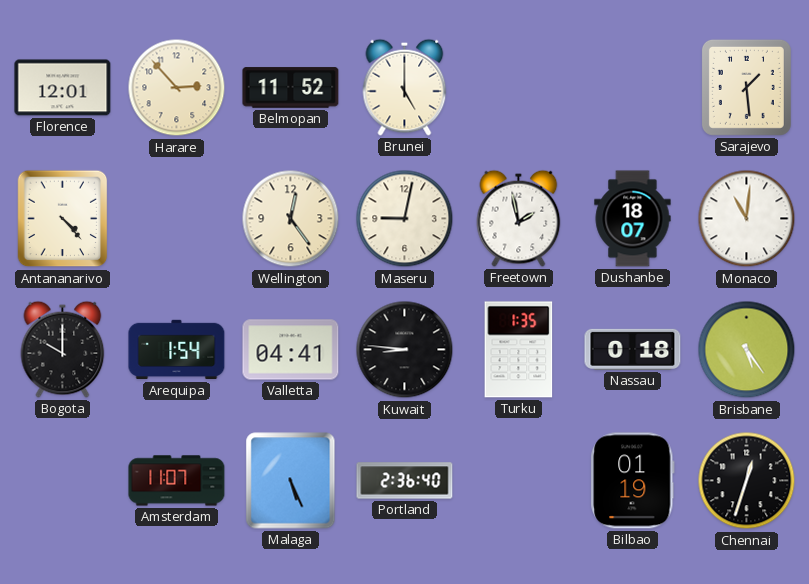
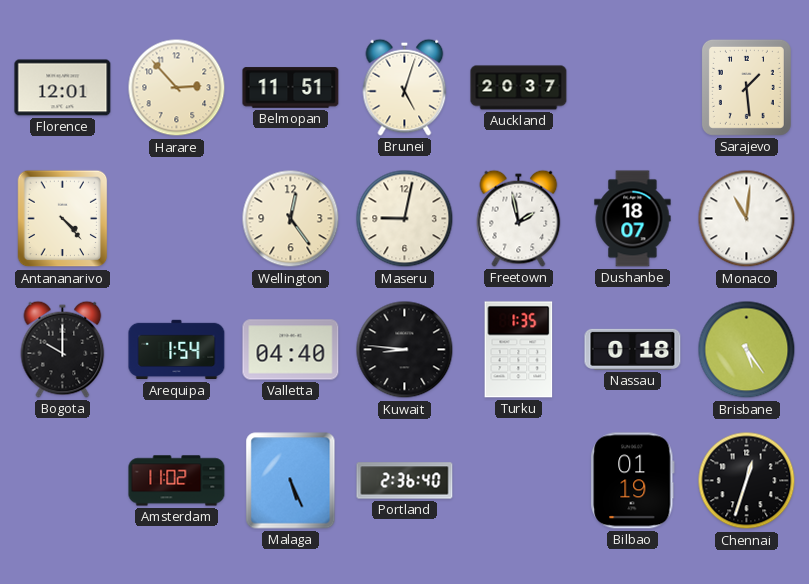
Belmopan: 11:52 -> 11:51
Brunei: 5:00 -> 5:03
Auckland: none -> 20:37
Valletta: 04:41 -> 04:40
Amsterdam: 11:07 -> 11:02
